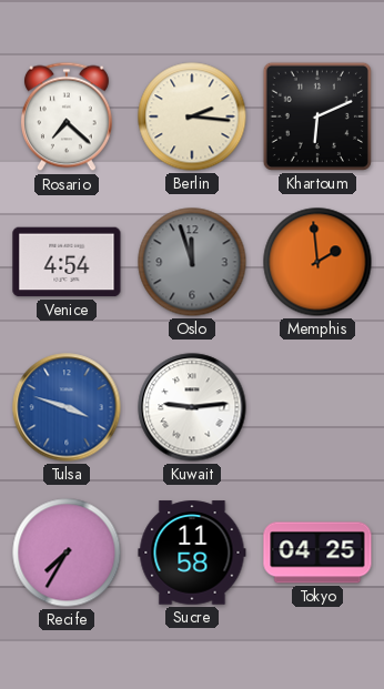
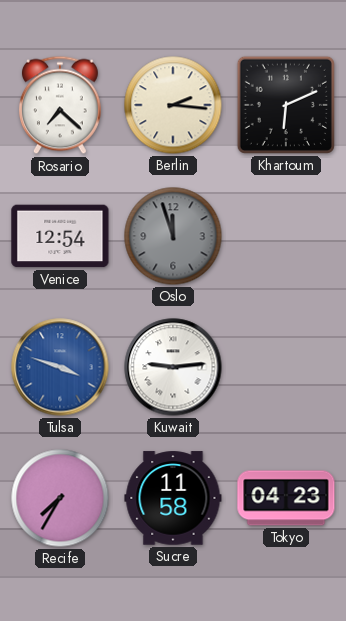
Venice: 4:54 -> 12:54
Memphis: 1:59 -> none
Tokyo: 04:25 -> 04:23
